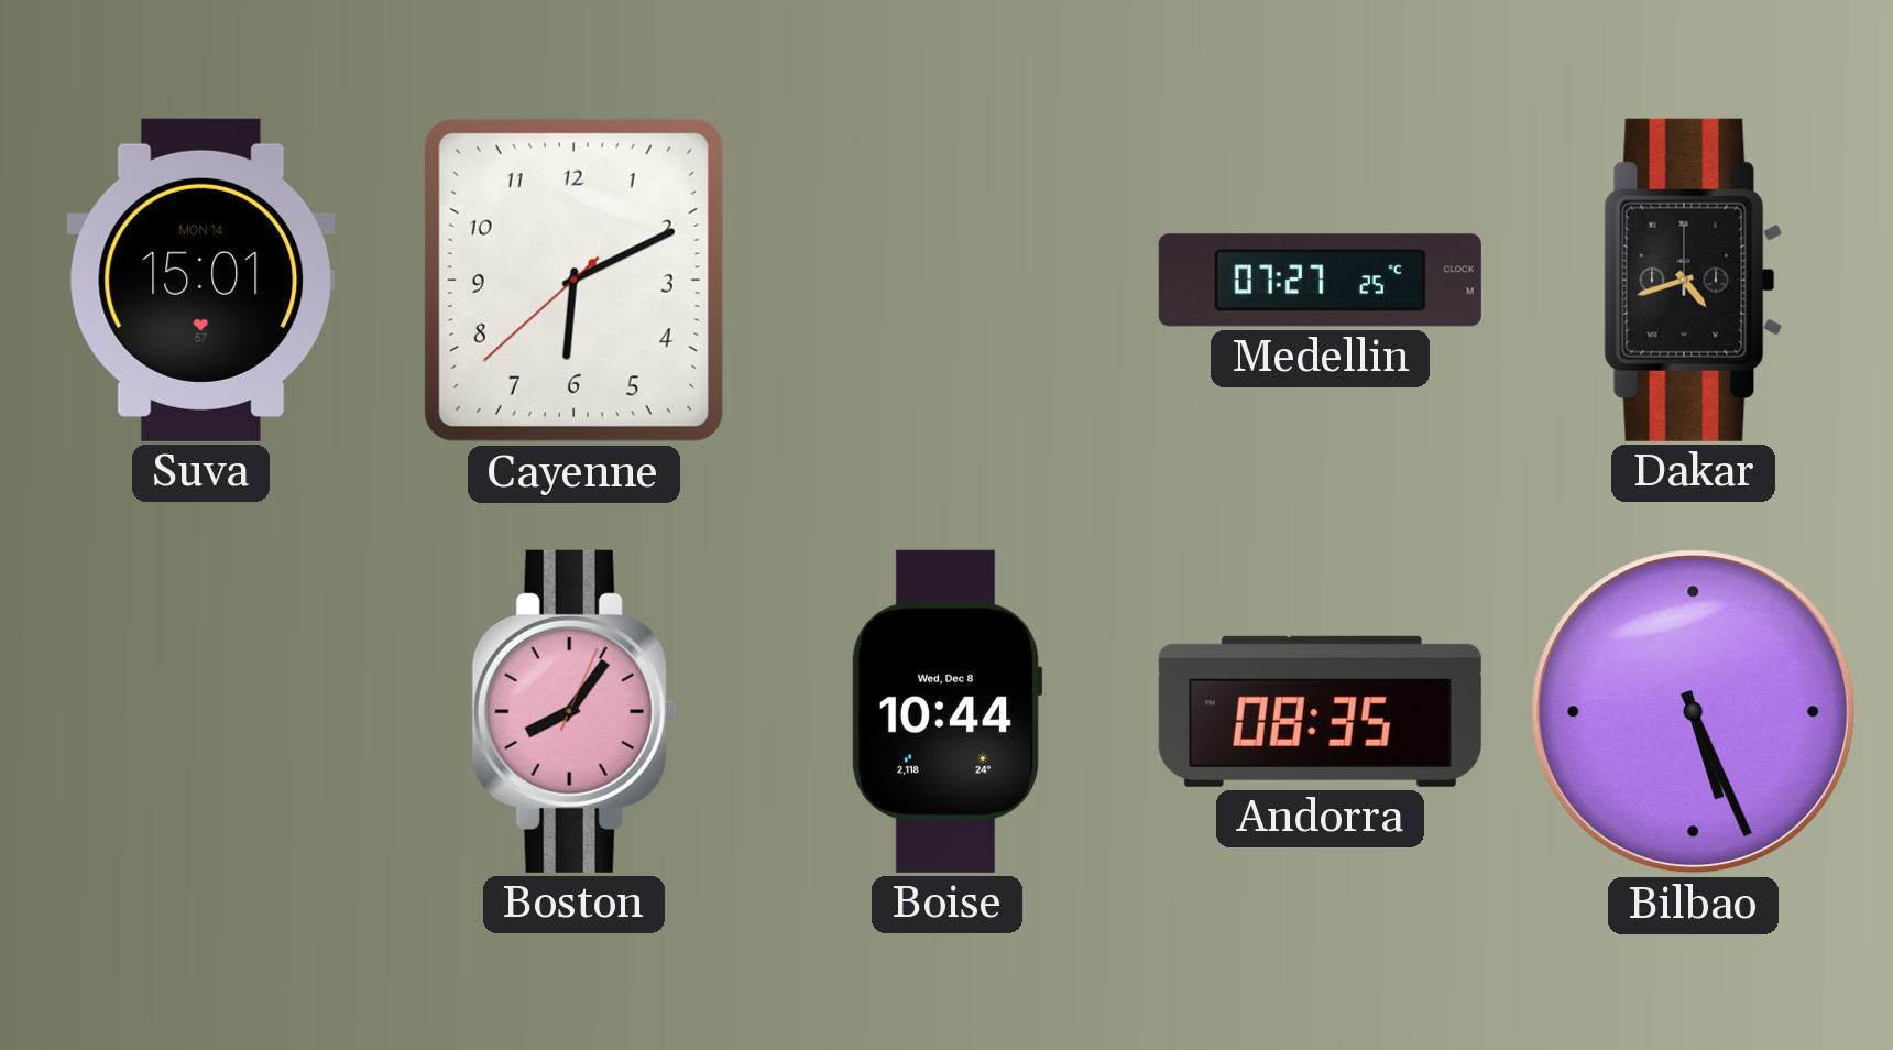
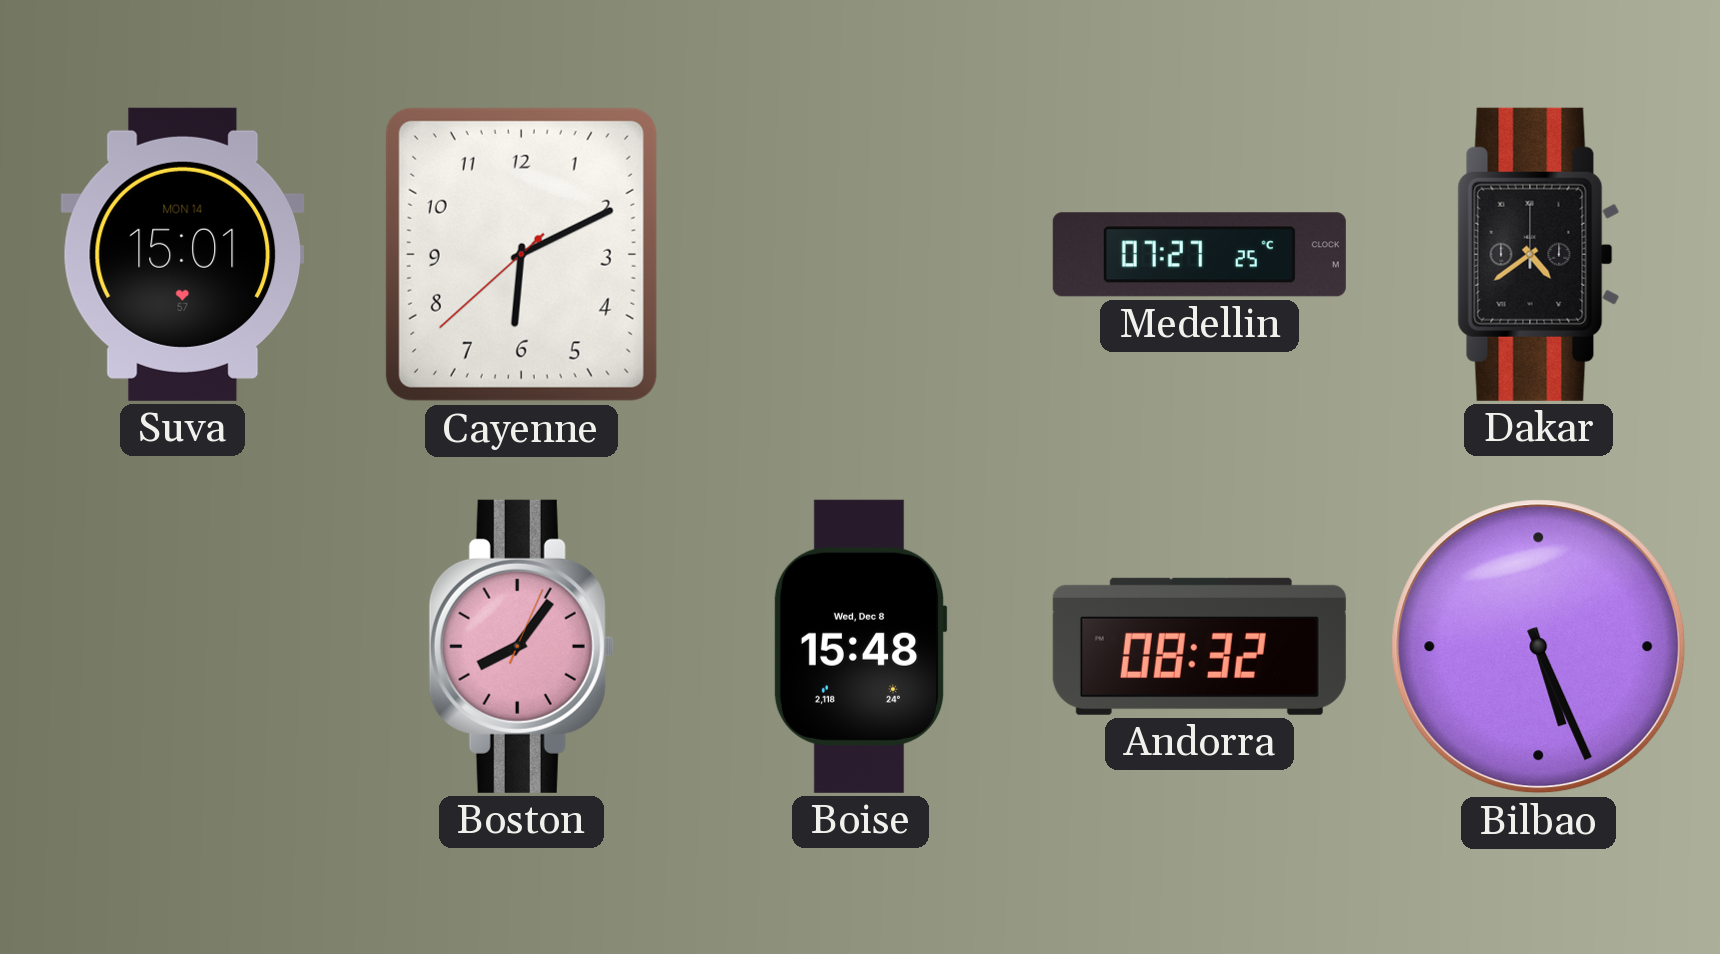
Dakar: 4:42 -> 4:39
Boise: 10:44 -> 15:48
Andorra: 08:35 -> 08:32
